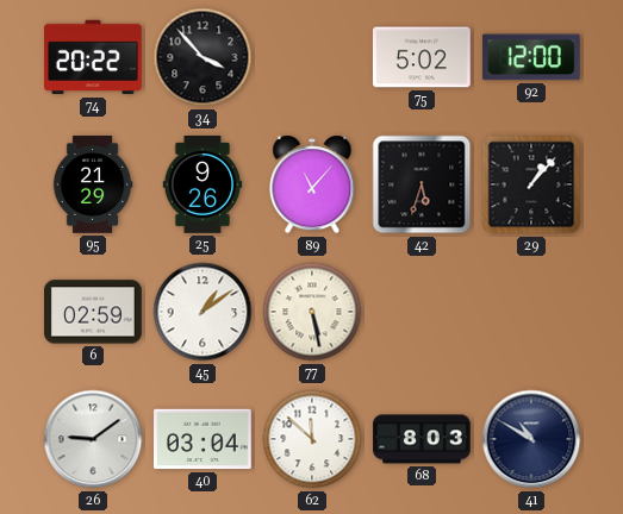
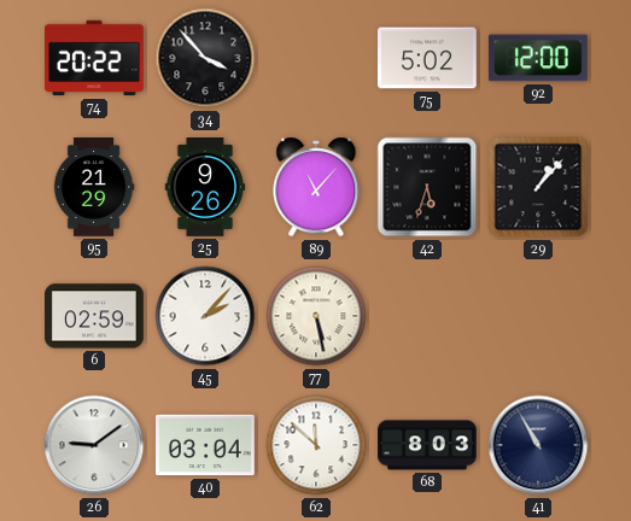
45: 1:09 -> 2:07
41: 10:50 -> 10:55
